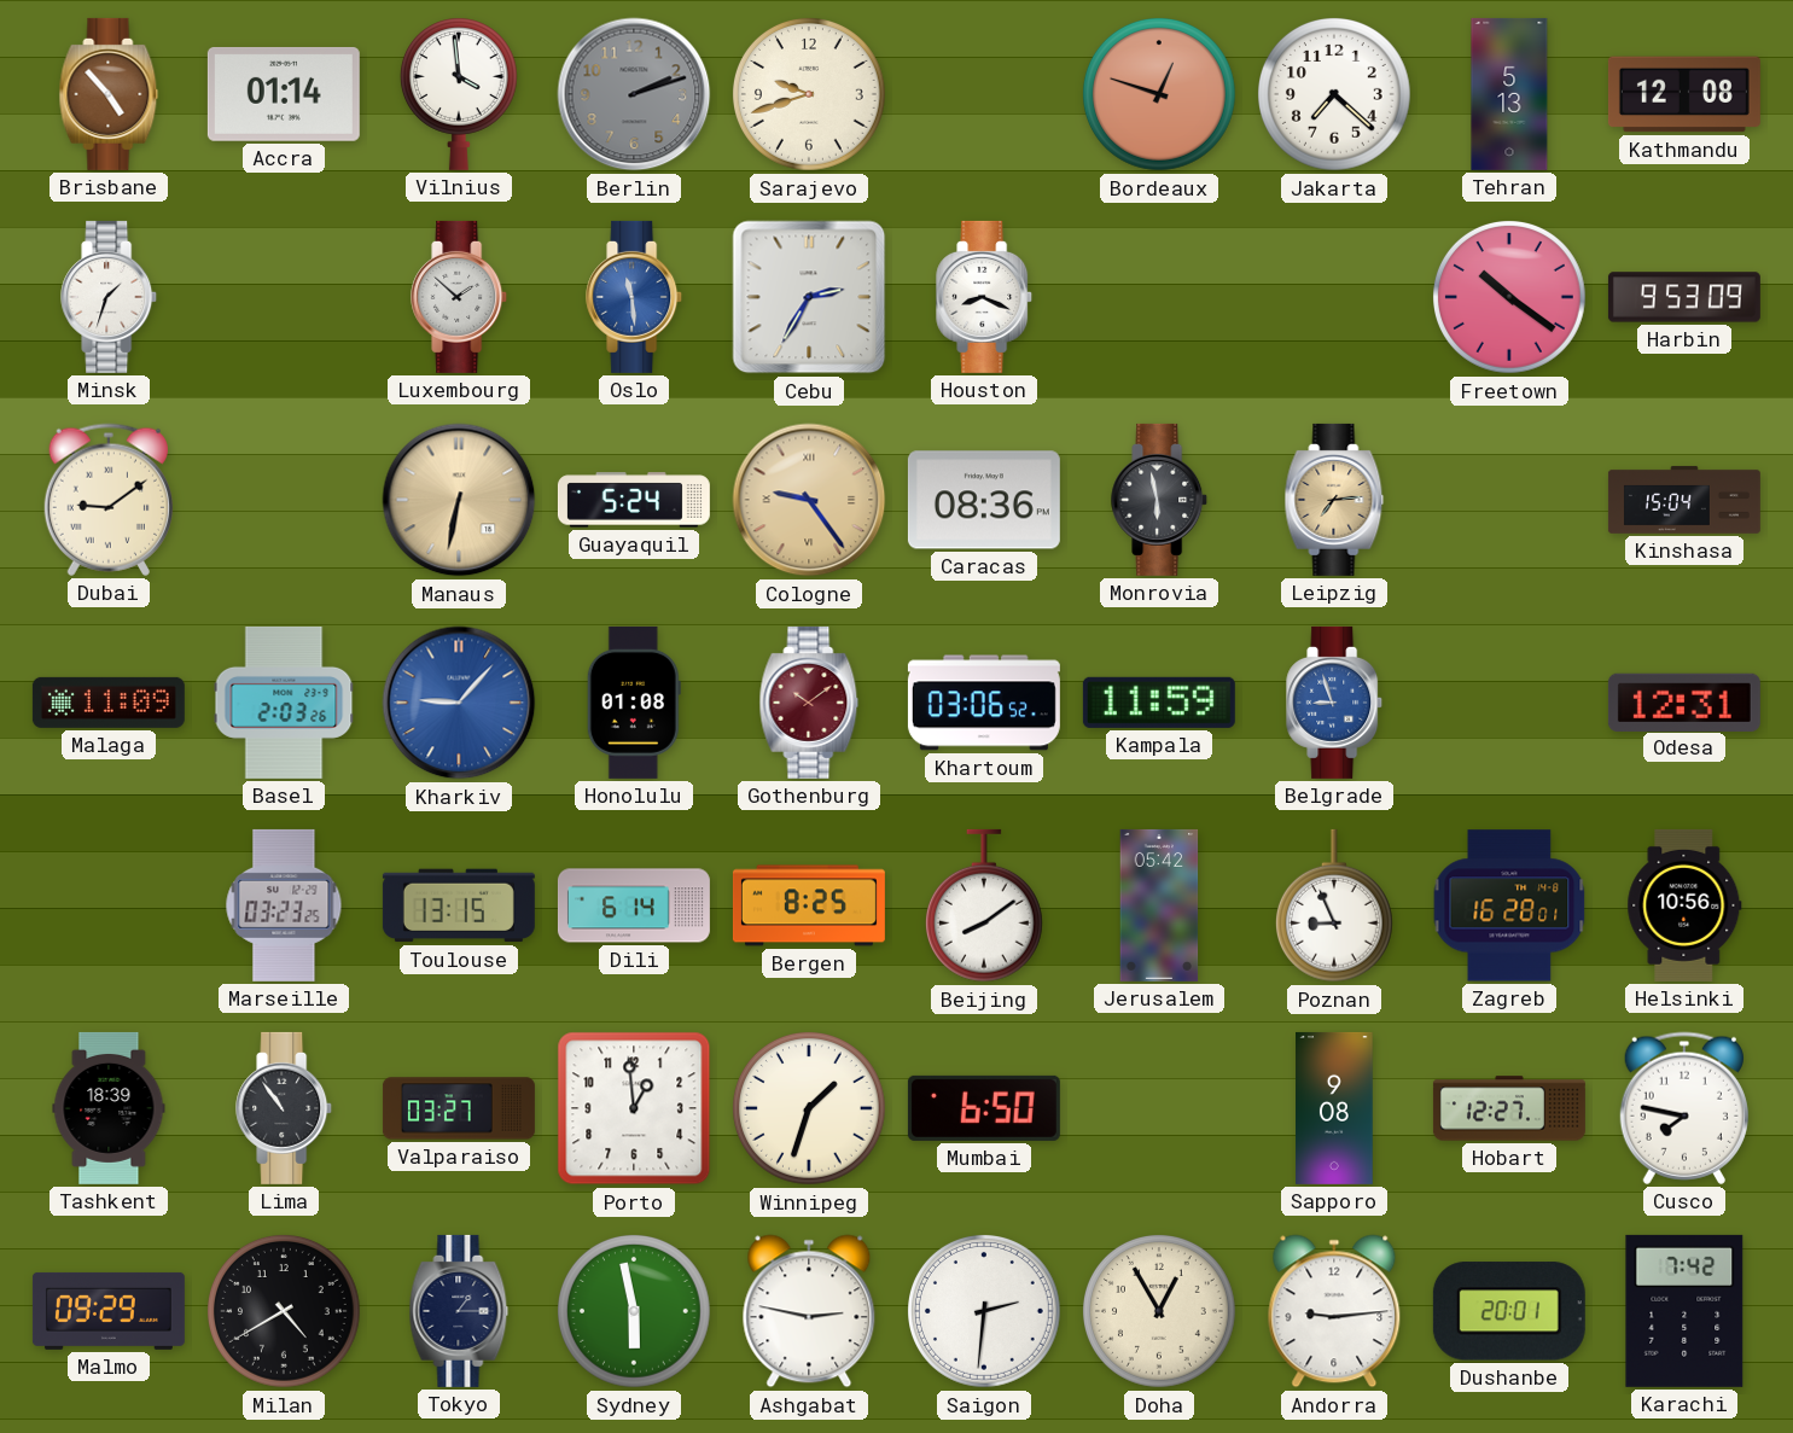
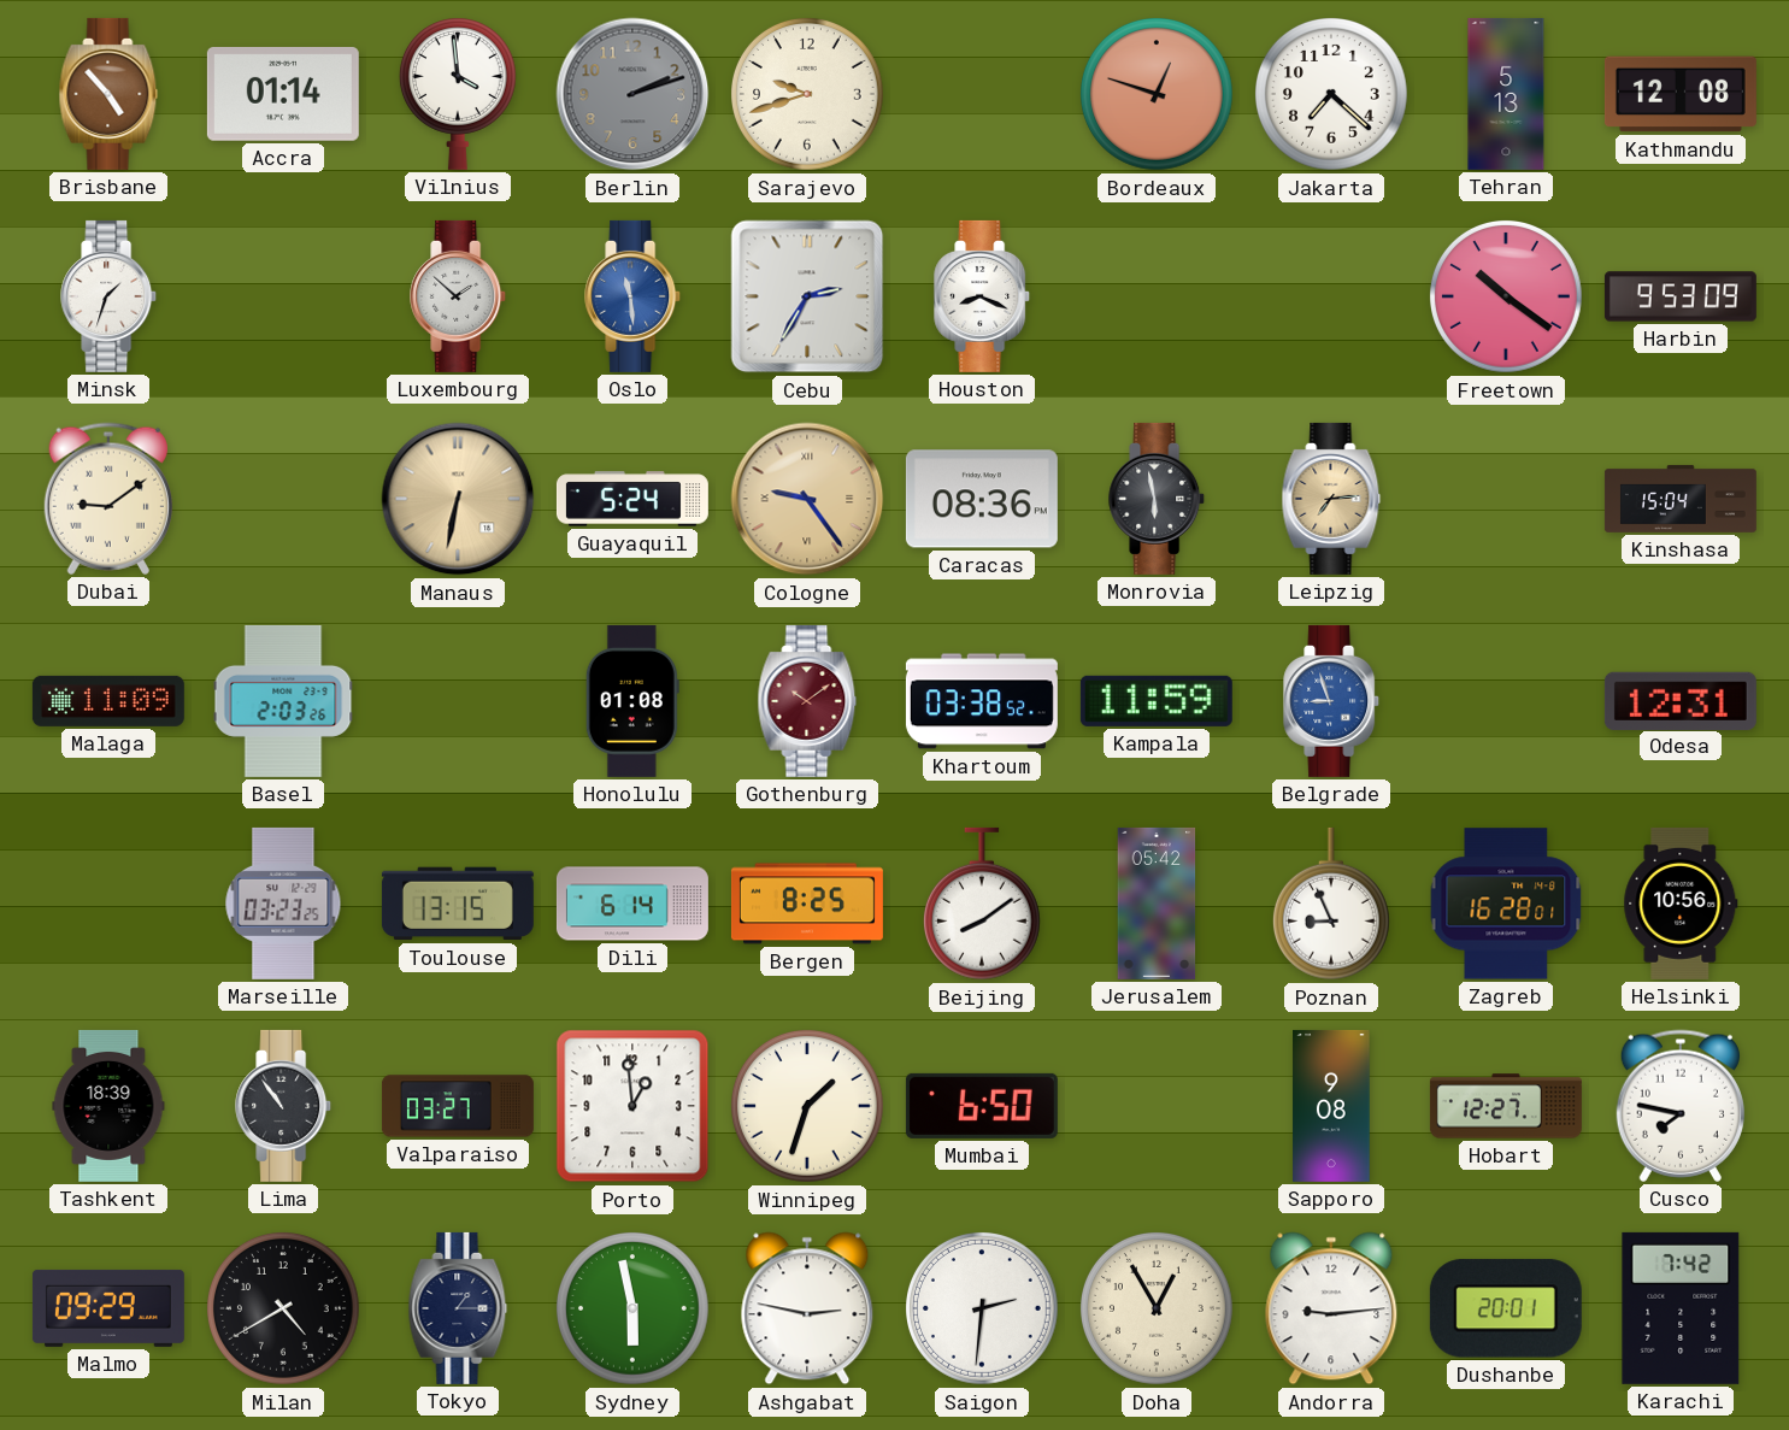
Kharkiv: 9:07 -> none
Khartoum: 03:06 -> 03:38
